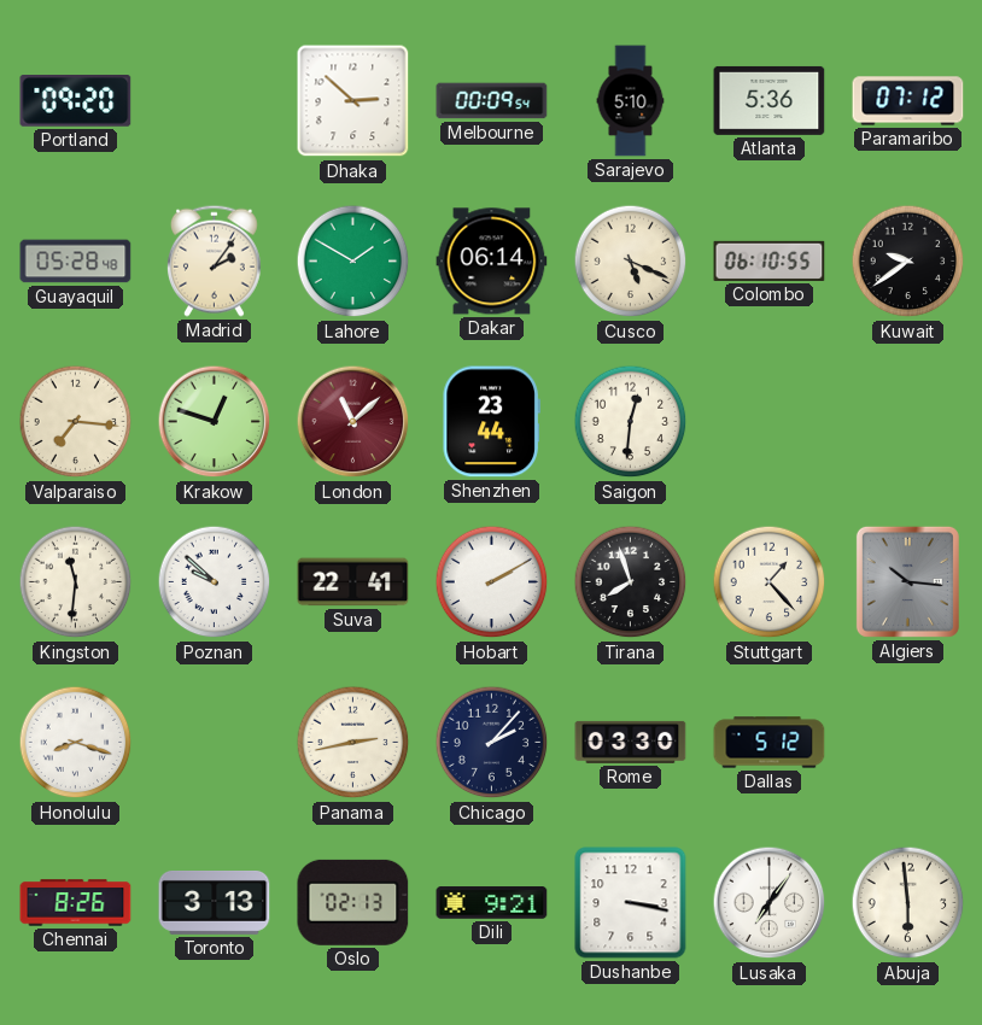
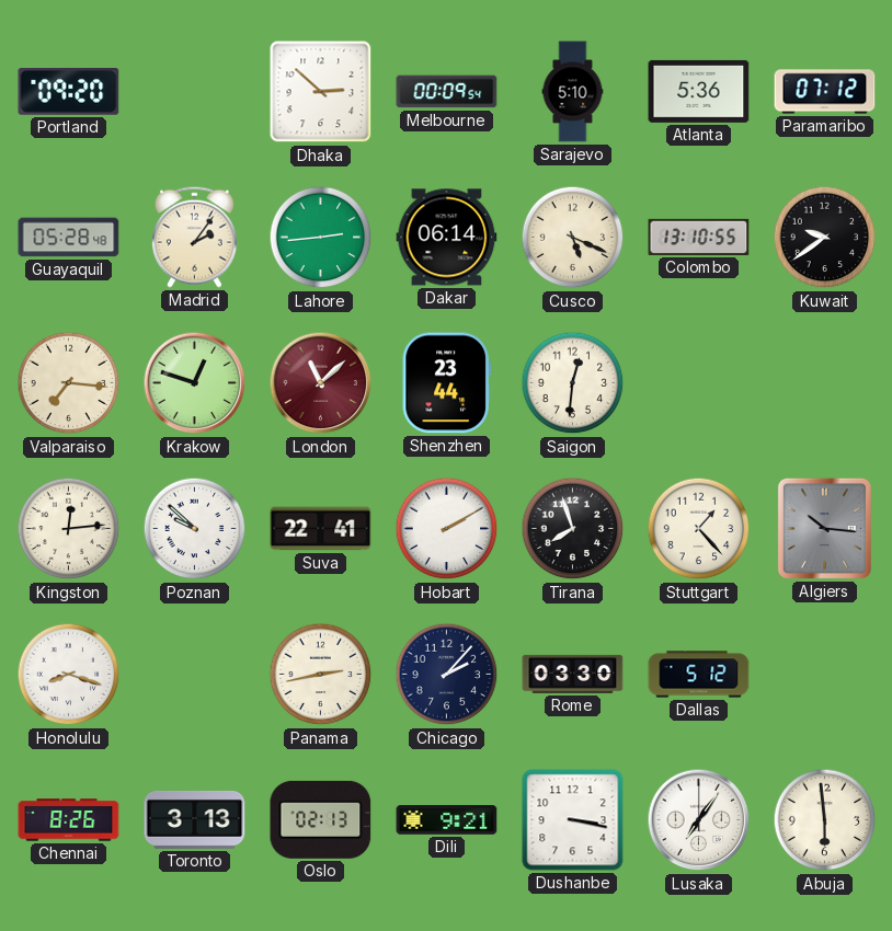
Lahore: 1:50 -> 2:44
Colombo: 06:10 -> 13:10
Kingston: 11:31 -> 12:14
